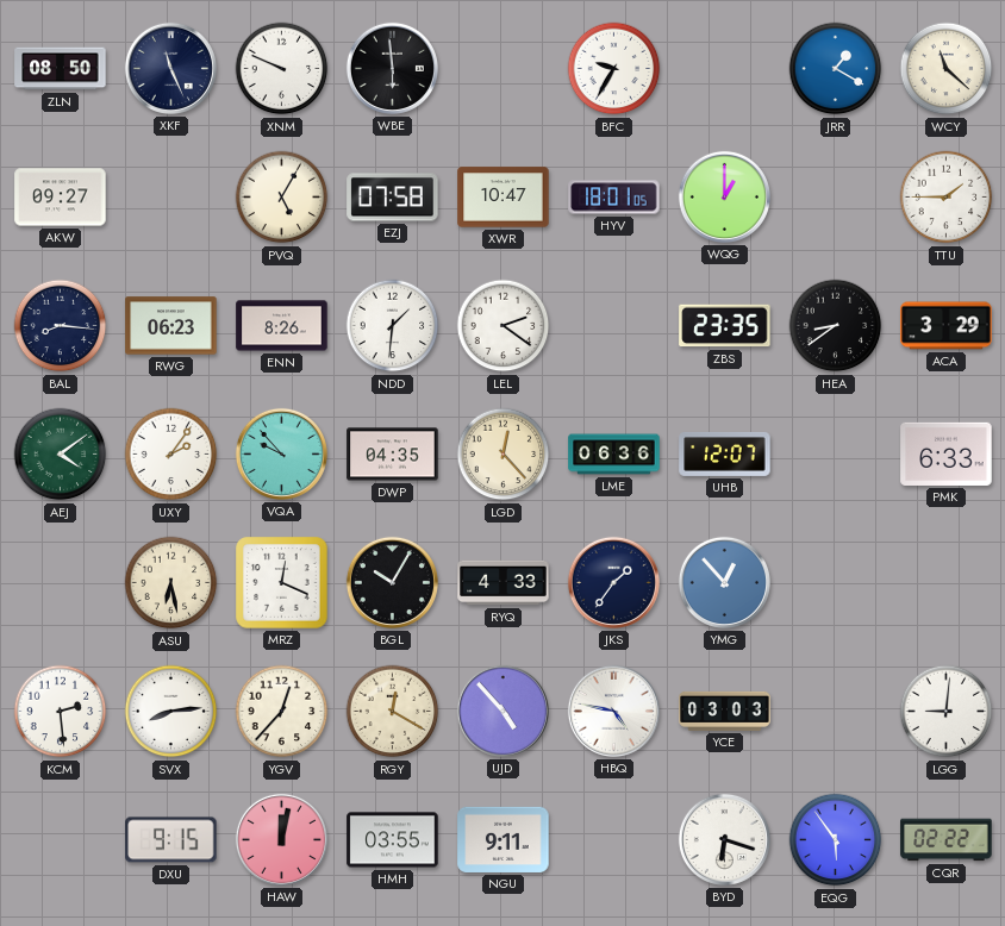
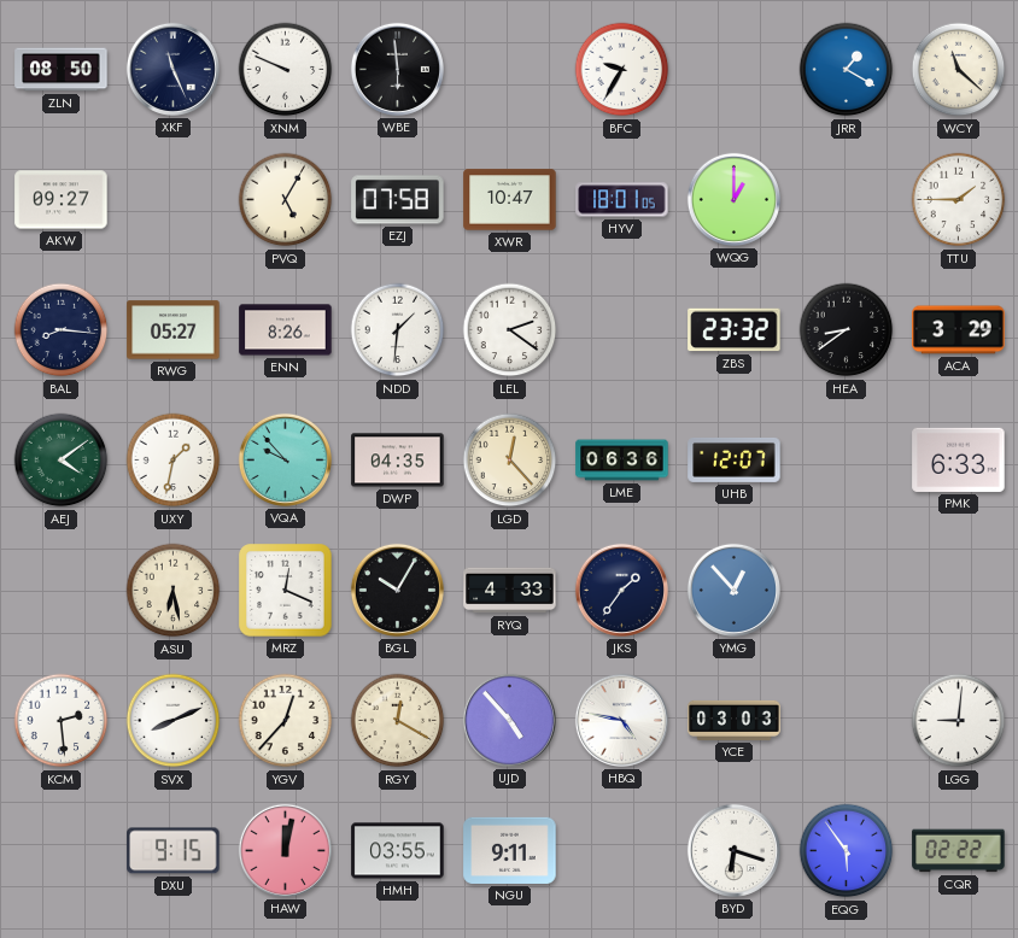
RWG: 06:23 -> 05:27
ZBS: 23:35 -> 23:32
UXY: 2:06 -> 1:32
SVX: 8:14 -> 8:11
